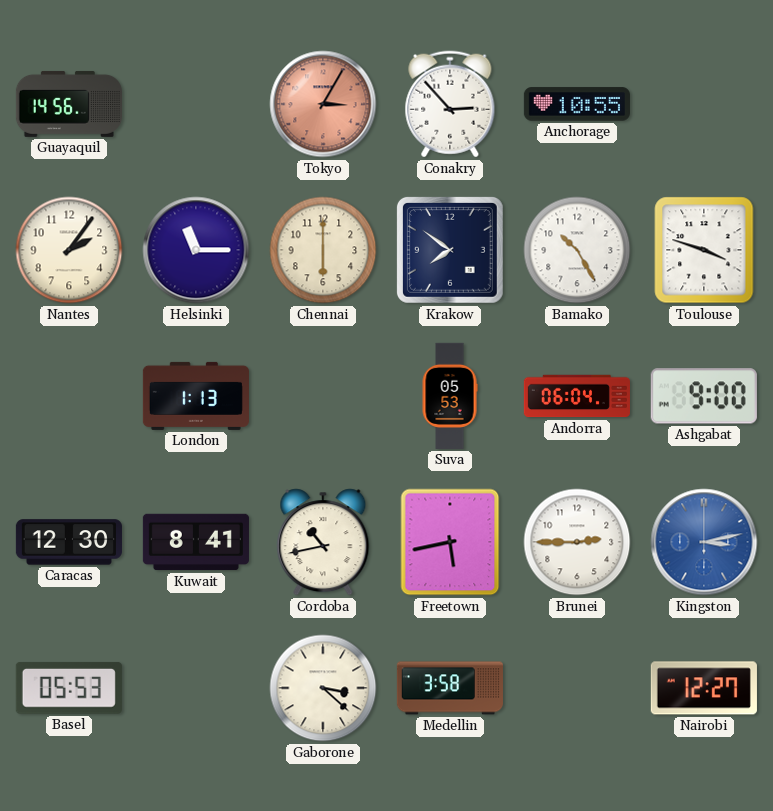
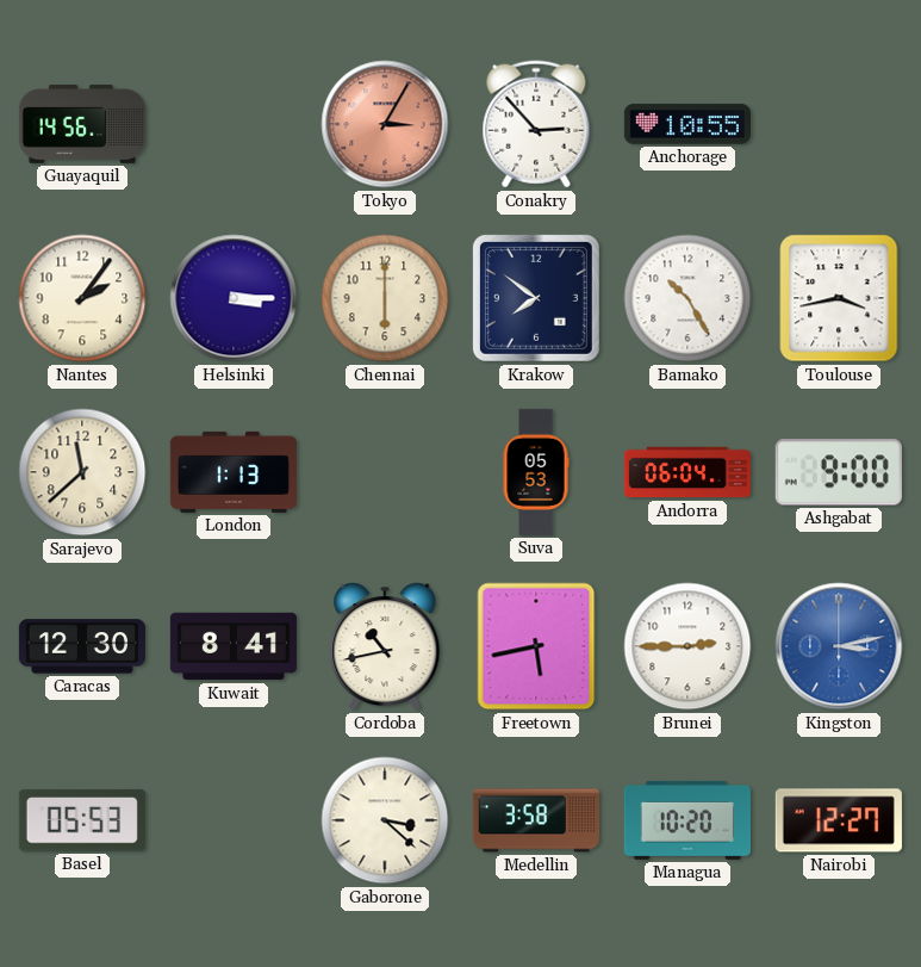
Helsinki: 11:15 -> 3:15
Toulouse: 3:48 -> 3:43
Sarajevo: none -> 11:38
Managua: none -> 10:20
